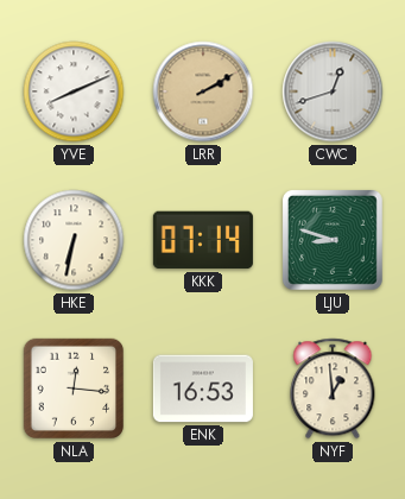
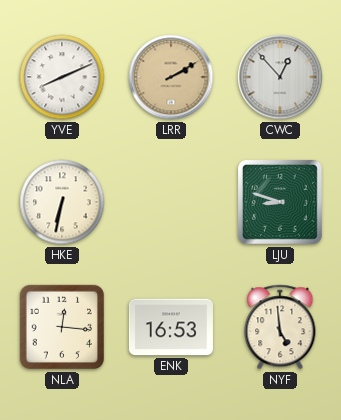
CWC: 12:42 -> 12:53
KKK: 07:14 -> none
NYF: 12:59 -> 4:59
